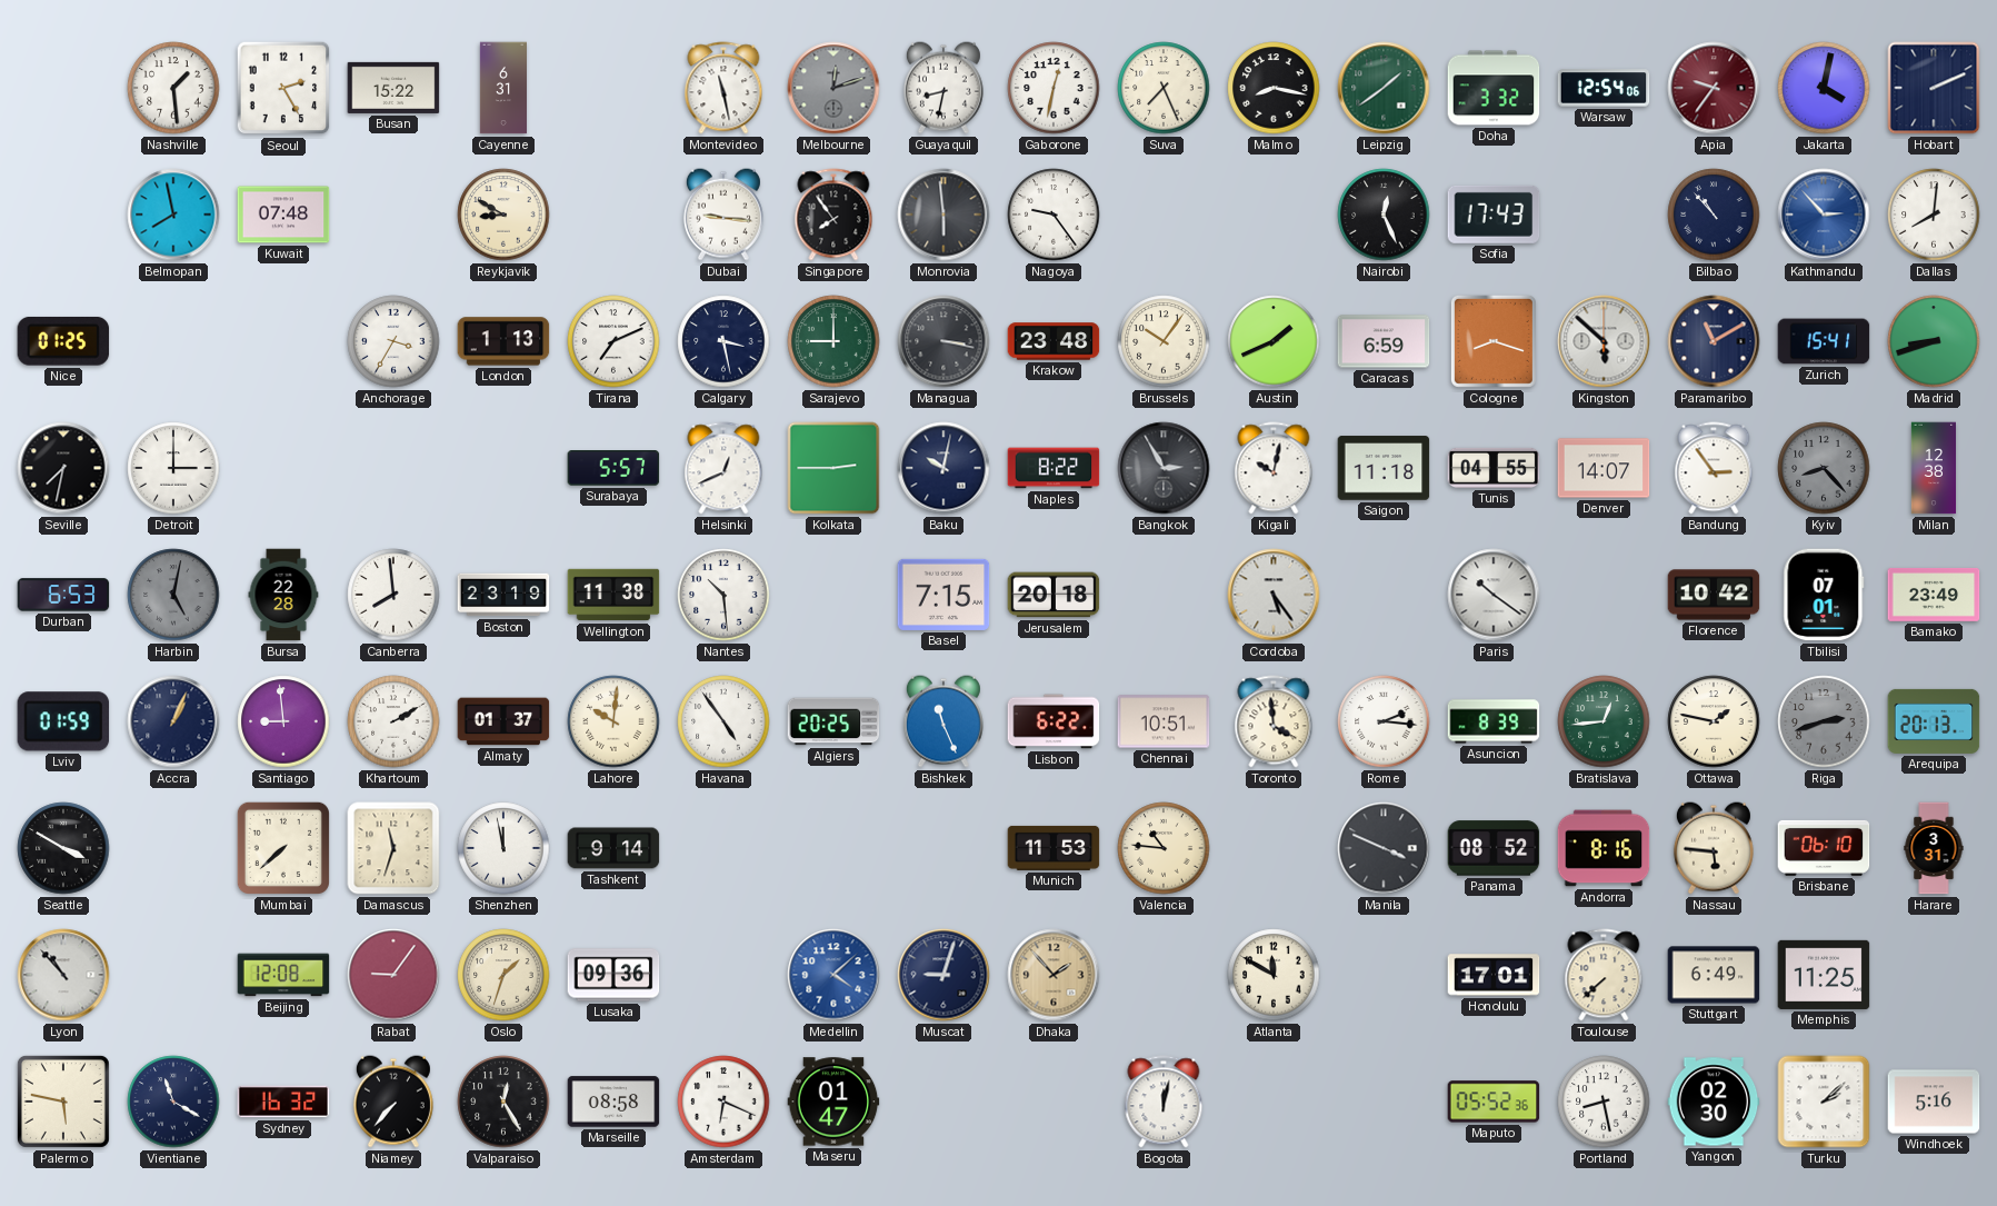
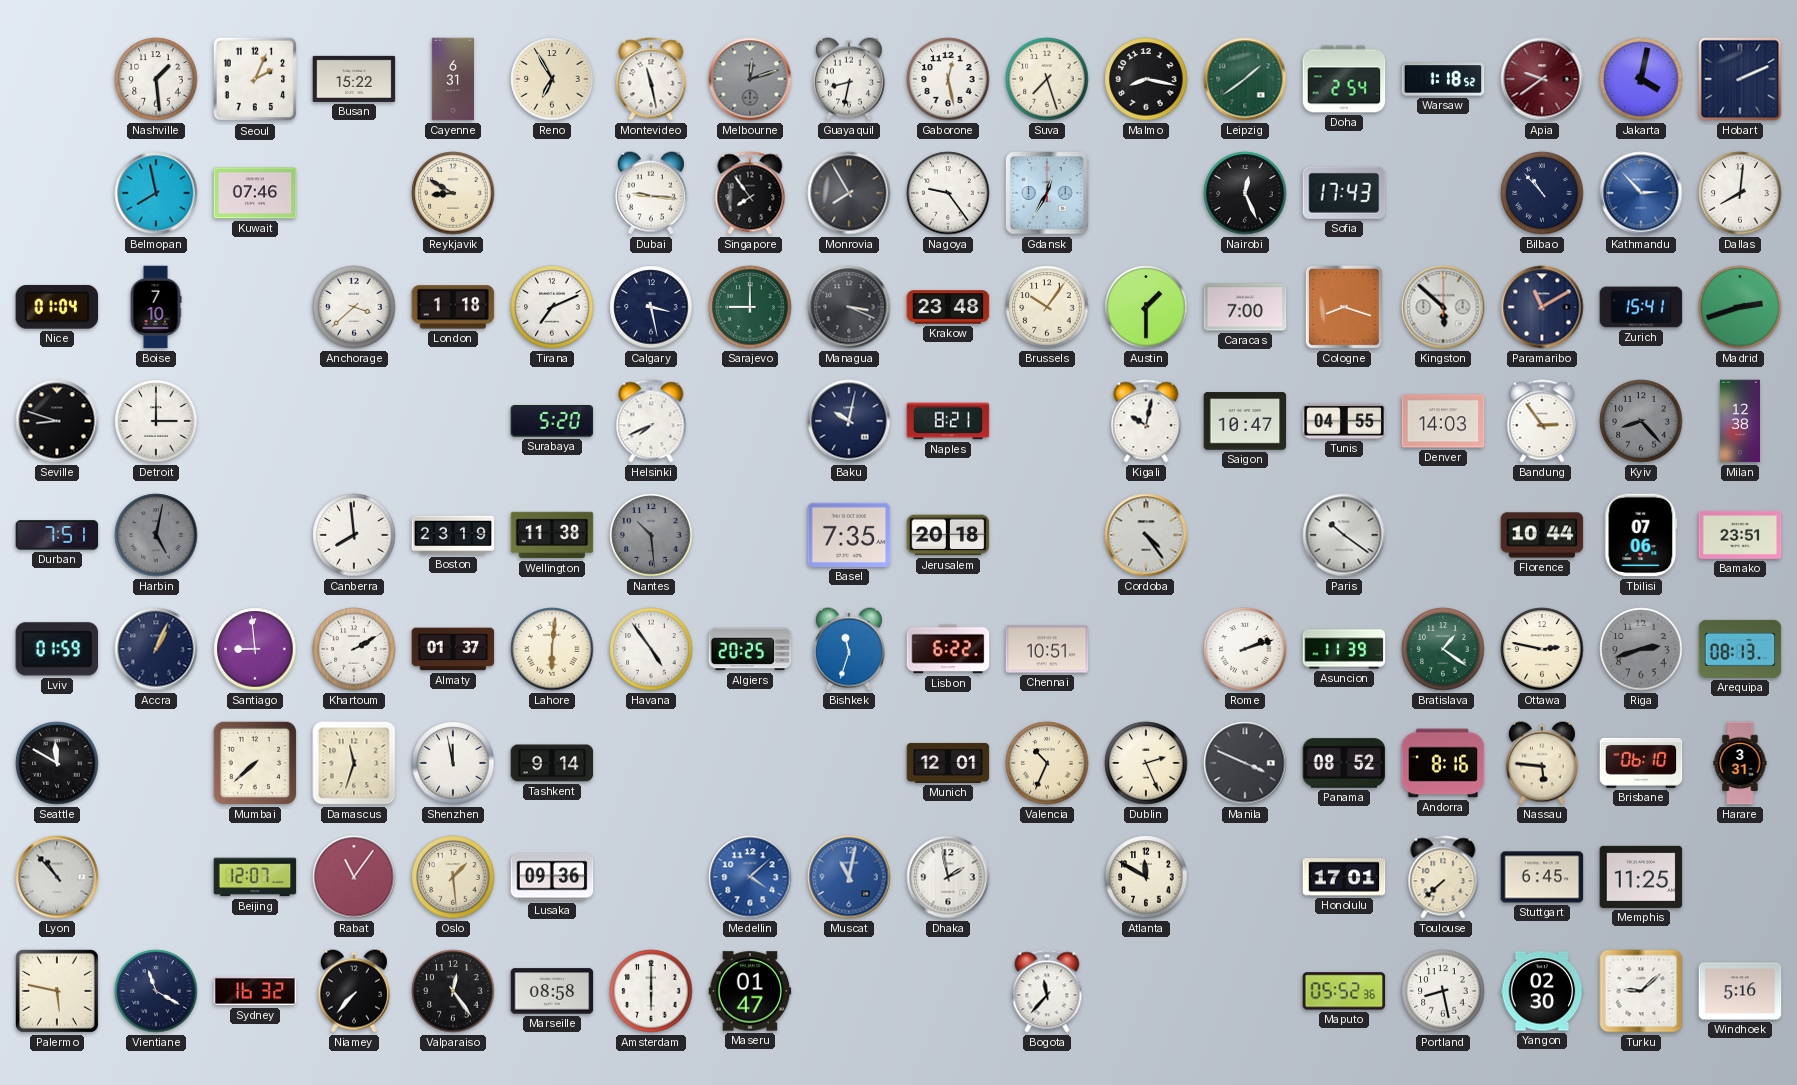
Seoul: 2:25 -> 2:04
Reno: none -> 6:55
Gaborone: 12:32 -> 12:28
Suva: 7:26 -> 7:27
Doha: 3:32 -> 2:54
Warsaw: 12:54 -> 1:18
Apia: 9:36 -> 9:39
Kuwait: 07:48 -> 07:46
Monrovia: 5:59 -> 7:55
Gdansk: none -> 12:35
Nice: 01:25 -> 01:04
Boise: none -> 7:10
Anchorage: 3:35 -> 3:38
London: 1:13 -> 1:18
Managua: 3:17 -> 3:19
Austin: 1:41 -> 1:30
Caracas: 6:59 -> 7:00
Madrid: 8:42 -> 2:42
Seville: 7:32 -> 8:48
Surabaya: 5:57 -> 5:20
Helsinki: 12:41 -> 7:41
Kolkata: 2:45 -> none
Naples: 8:22 -> 8:21
Bangkok: 2:55 -> none
Saigon: 11:18 -> 10:47
Denver: 14:07 -> 14:03
Durban: 6:53 -> 7:51
Bursa: 22:28 -> none
Nantes dial: white -> grey
Basel: 7:15 -> 7:35
Cordoba: 5:24 -> 4:24
Florence: 10:42 -> 10:44
Tbilisi: 07:01 -> 07:06
Bamako: 23:49 -> 23:51
Lahore: 10:01 -> 6:01
Bishkek: 11:26 -> 11:33
Toronto: 3:59 -> none
Rome: 2:16 -> 2:12
Asuncion: 8:39 -> 11:39
Bratislava: 12:44 -> 1:21
Ottawa: 1:47 -> 2:47
Arequipa: 20:13 -> 08:13
Seattle: 3:50 -> 11:50
Munich: 11:53 -> 12:01
Valencia: 10:46 -> 10:34
Dublin: none -> 2:26
Beijing: 12:08 -> 12:07
Rabat: 9:06 -> 11:06
Oslo: 1:33 -> 1:29
Muscat: 9:03 -> 11:02
Muscat dial: navy -> blue
Dhaka: 1:53 -> 1:58
Dhaka dial: champagne -> white
Stuttgart: 6:49 -> 6:45
Valparaiso: 12:25 -> 12:24
Amsterdam: 6:19 -> 6:00
Bogota: 12:02 -> 11:37
Turku: 2:08 -> 9:08
